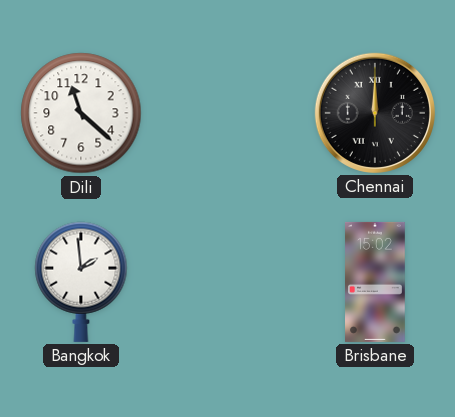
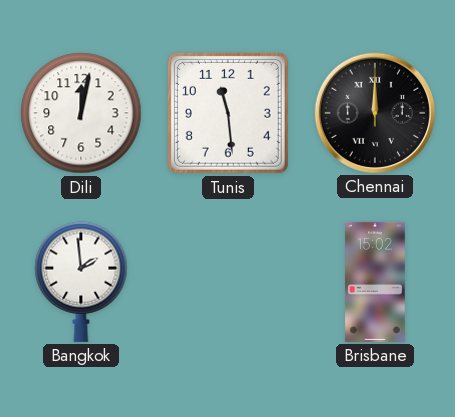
Dili: 11:22 -> 12:02
Tunis: none -> 11:29
